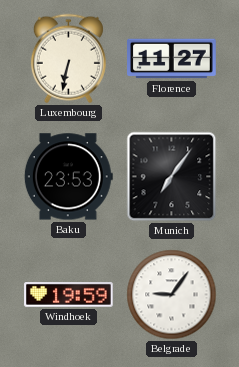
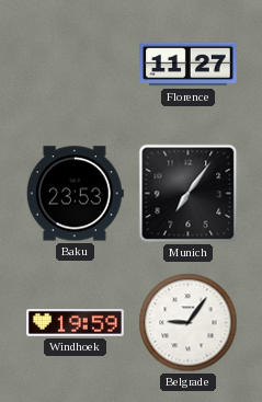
Luxembourg: 6:32 -> none
